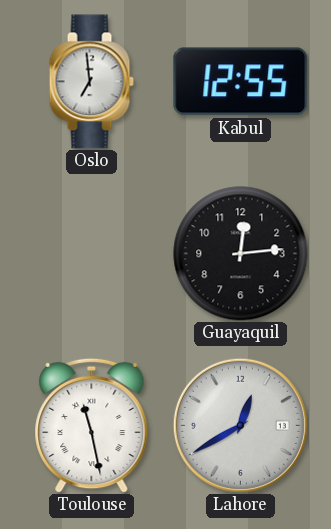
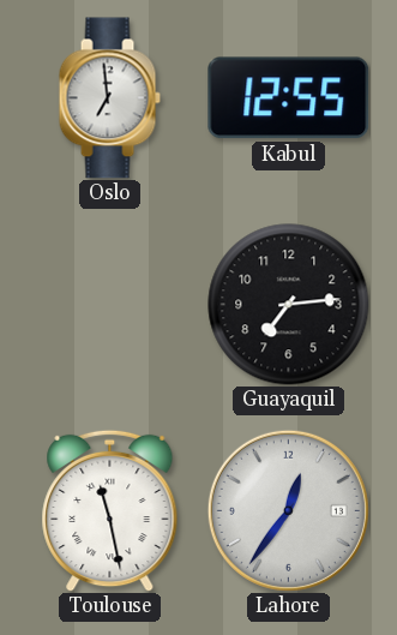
Guayaquil: 12:14 -> 7:14
Lahore: 12:40 -> 12:36
